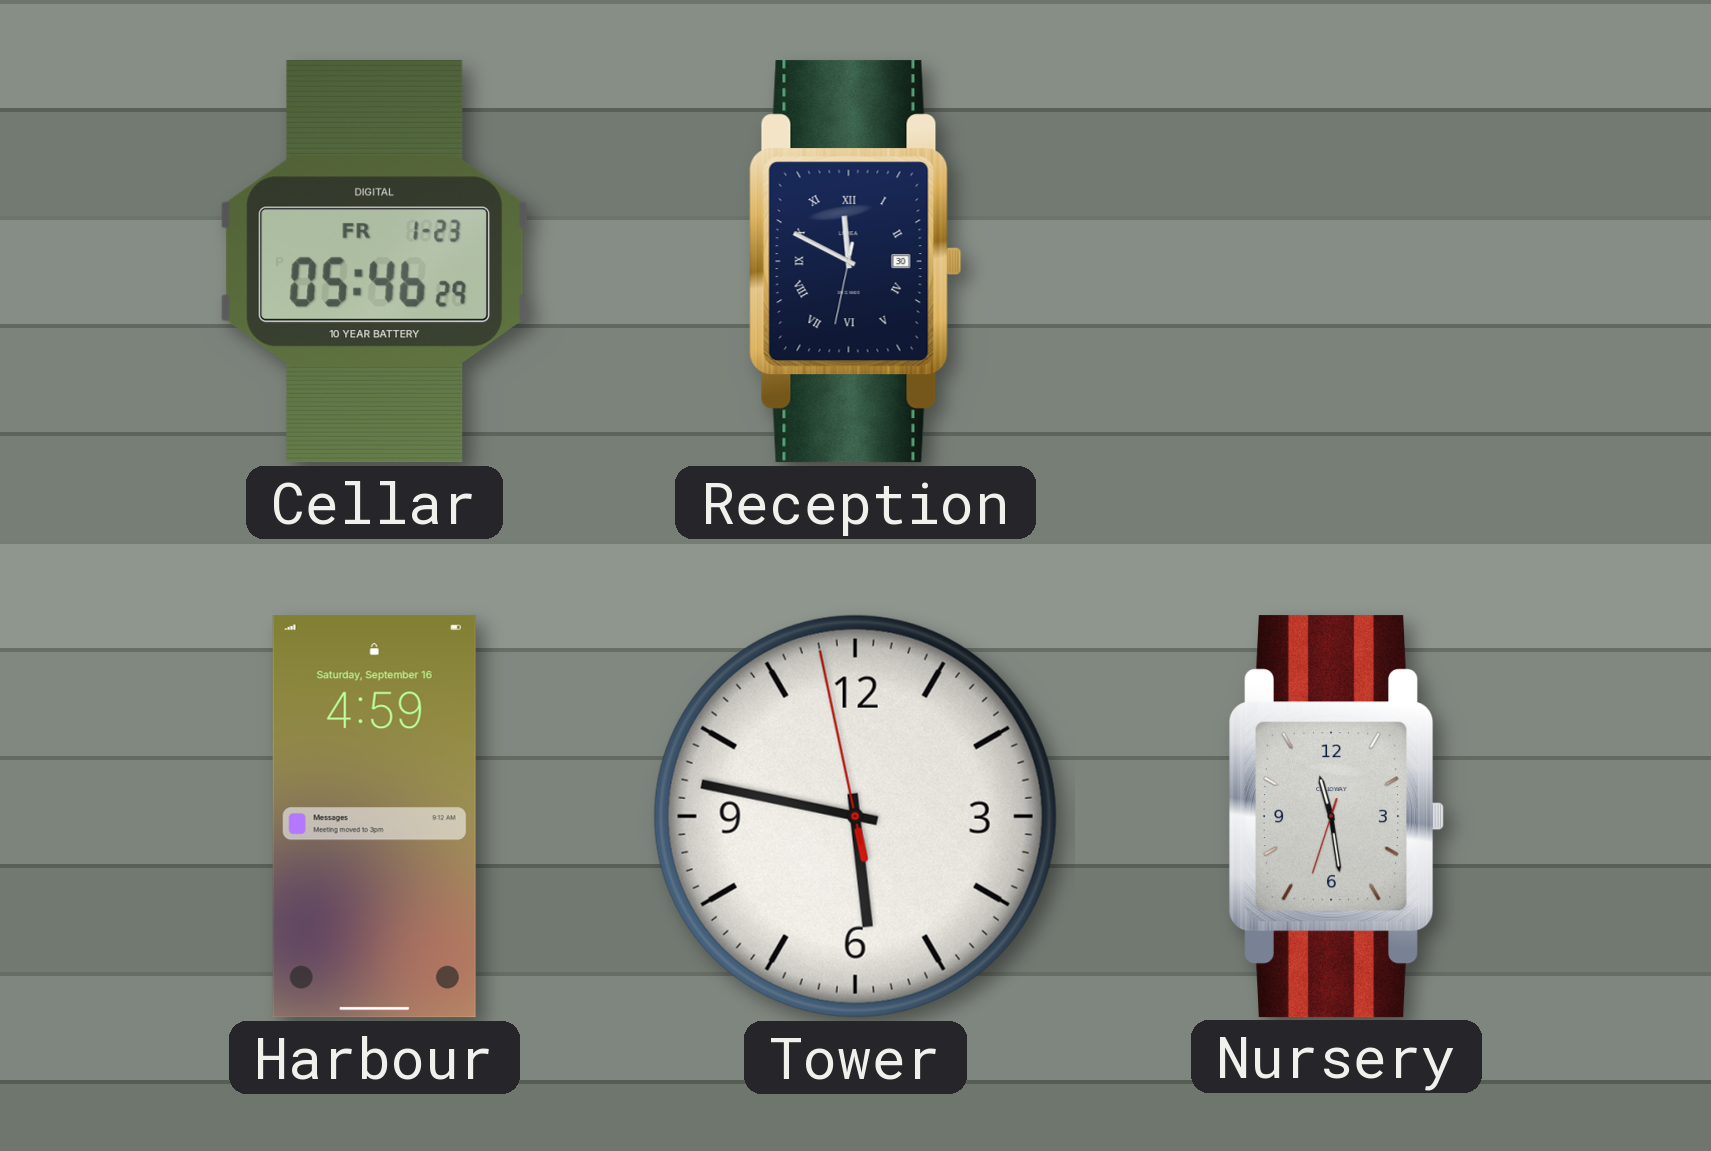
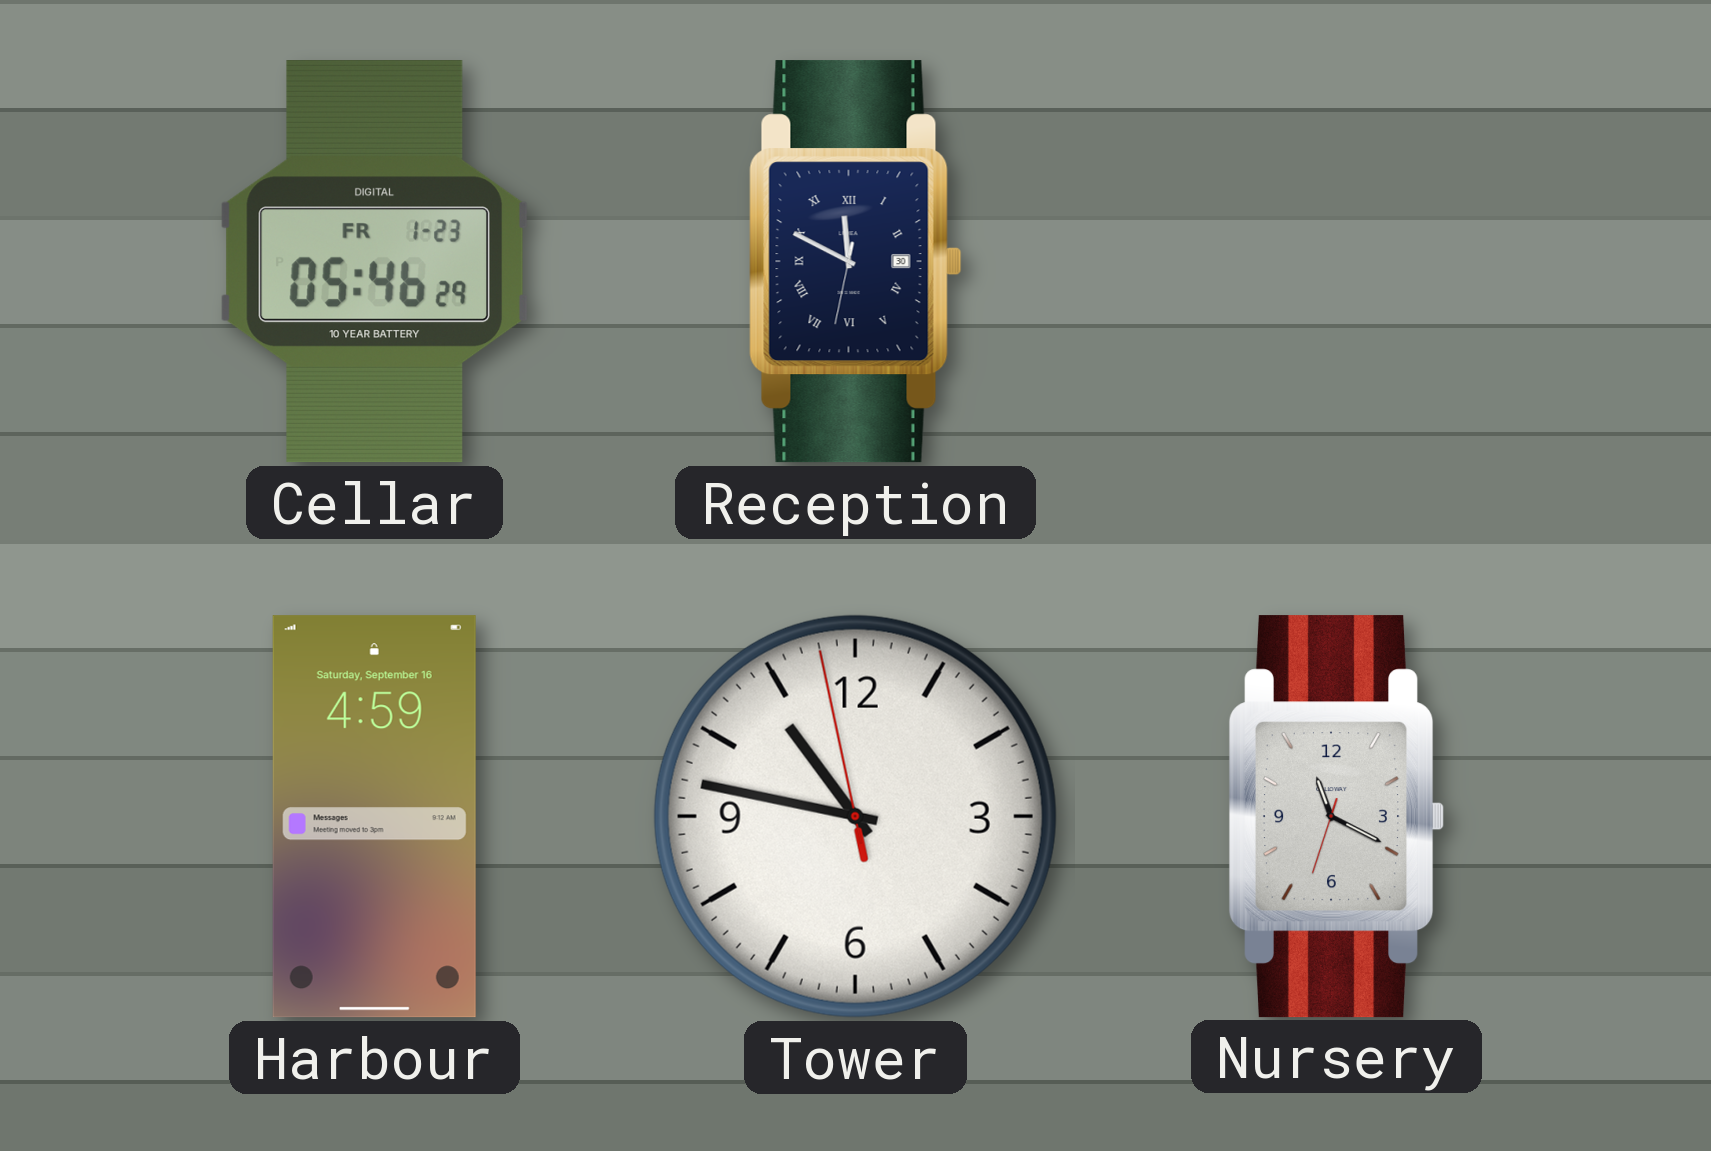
Tower: 5:46 -> 10:46
Nursery: 11:28 -> 11:19
